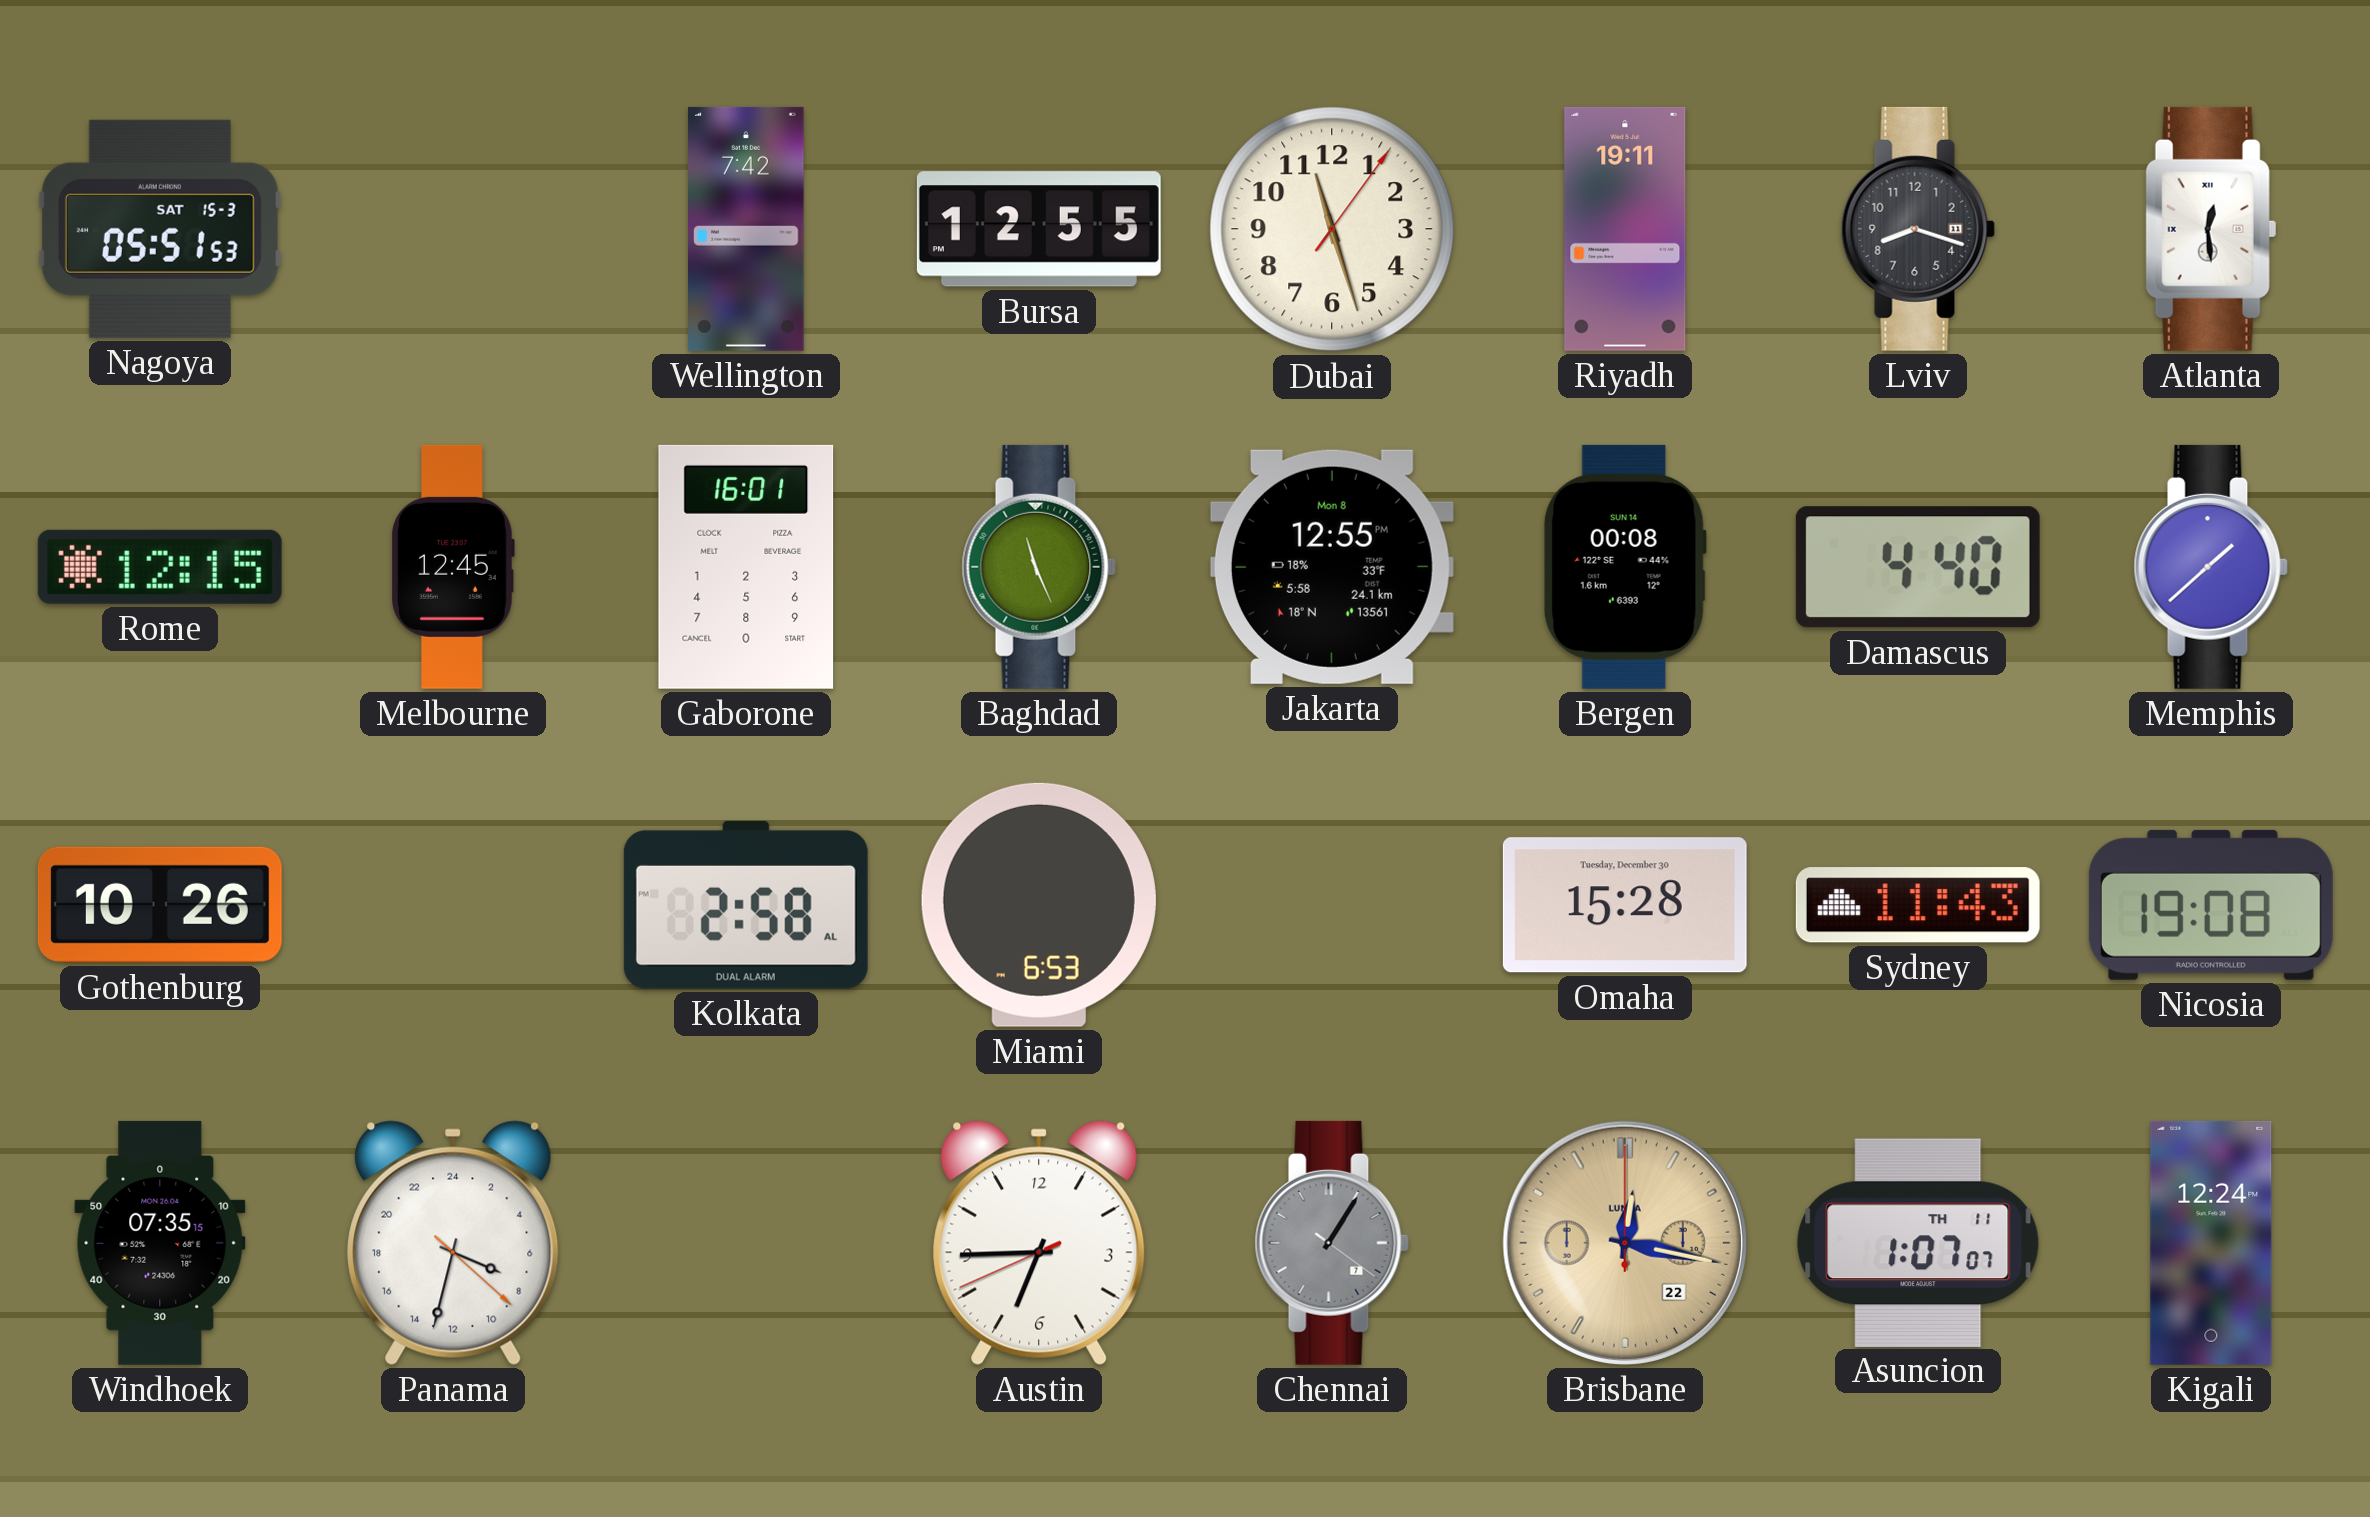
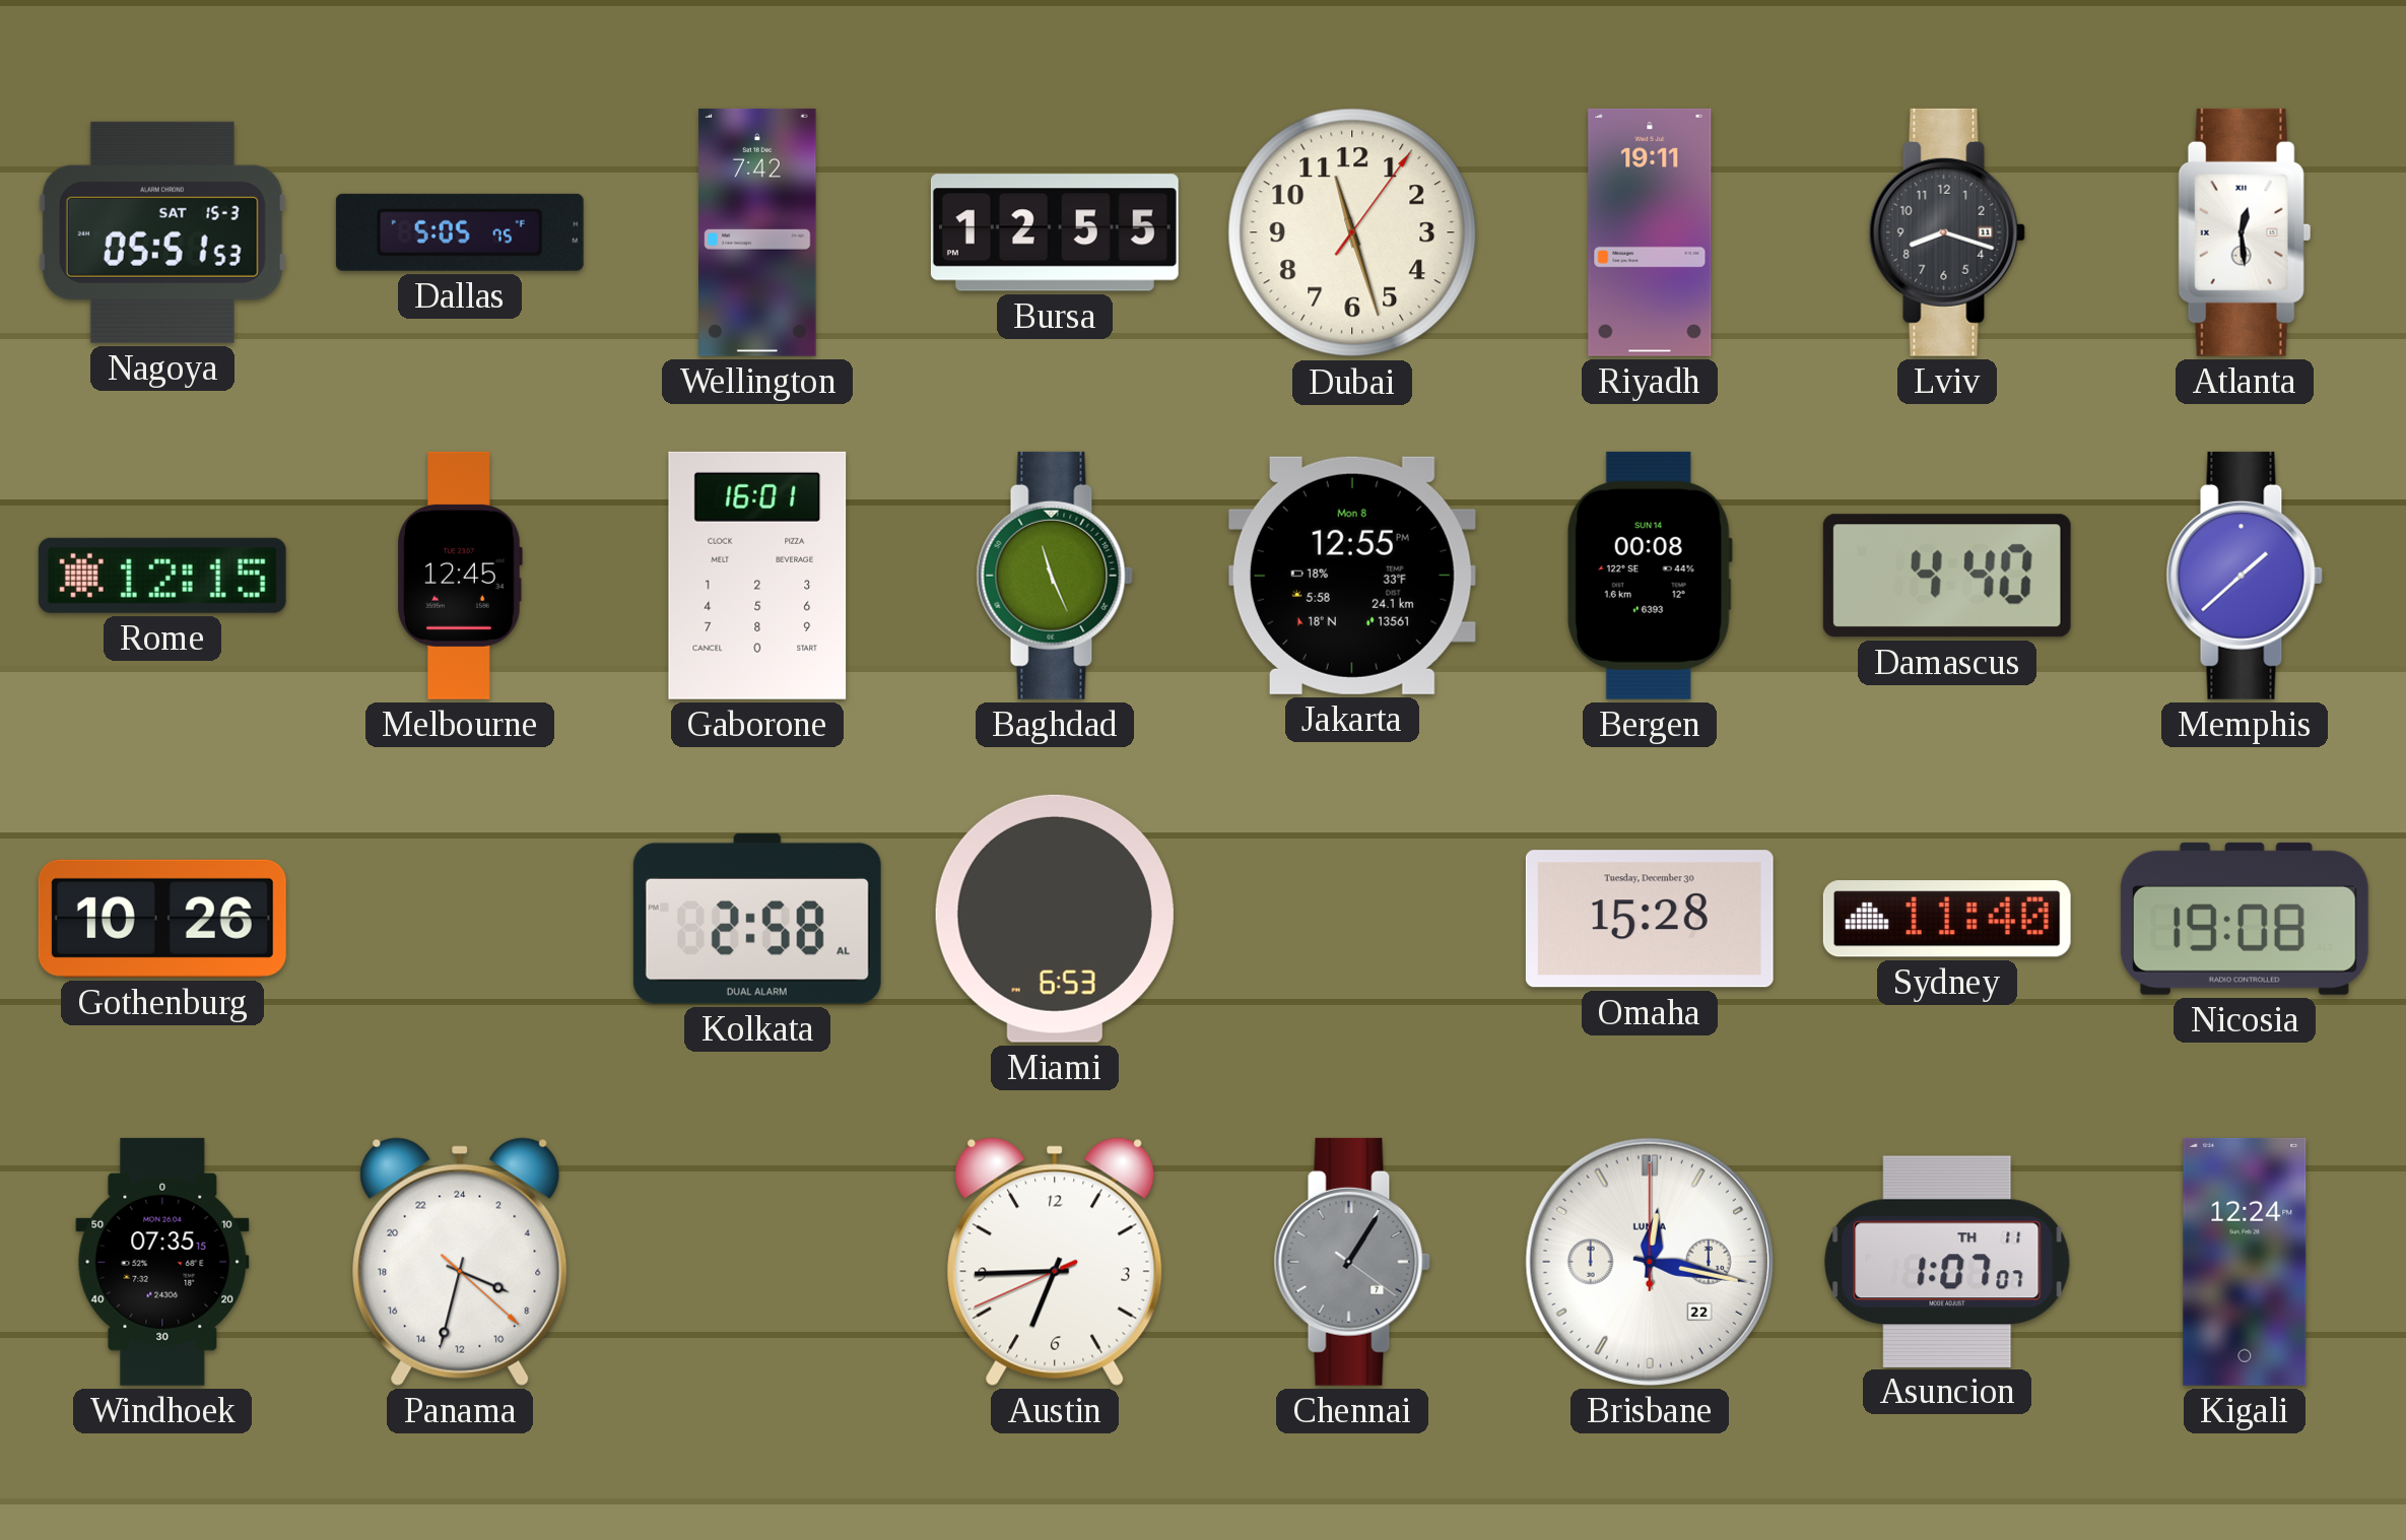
Dallas: none -> 5:05
Sydney: 11:43 -> 11:40
Brisbane dial: champagne -> white
